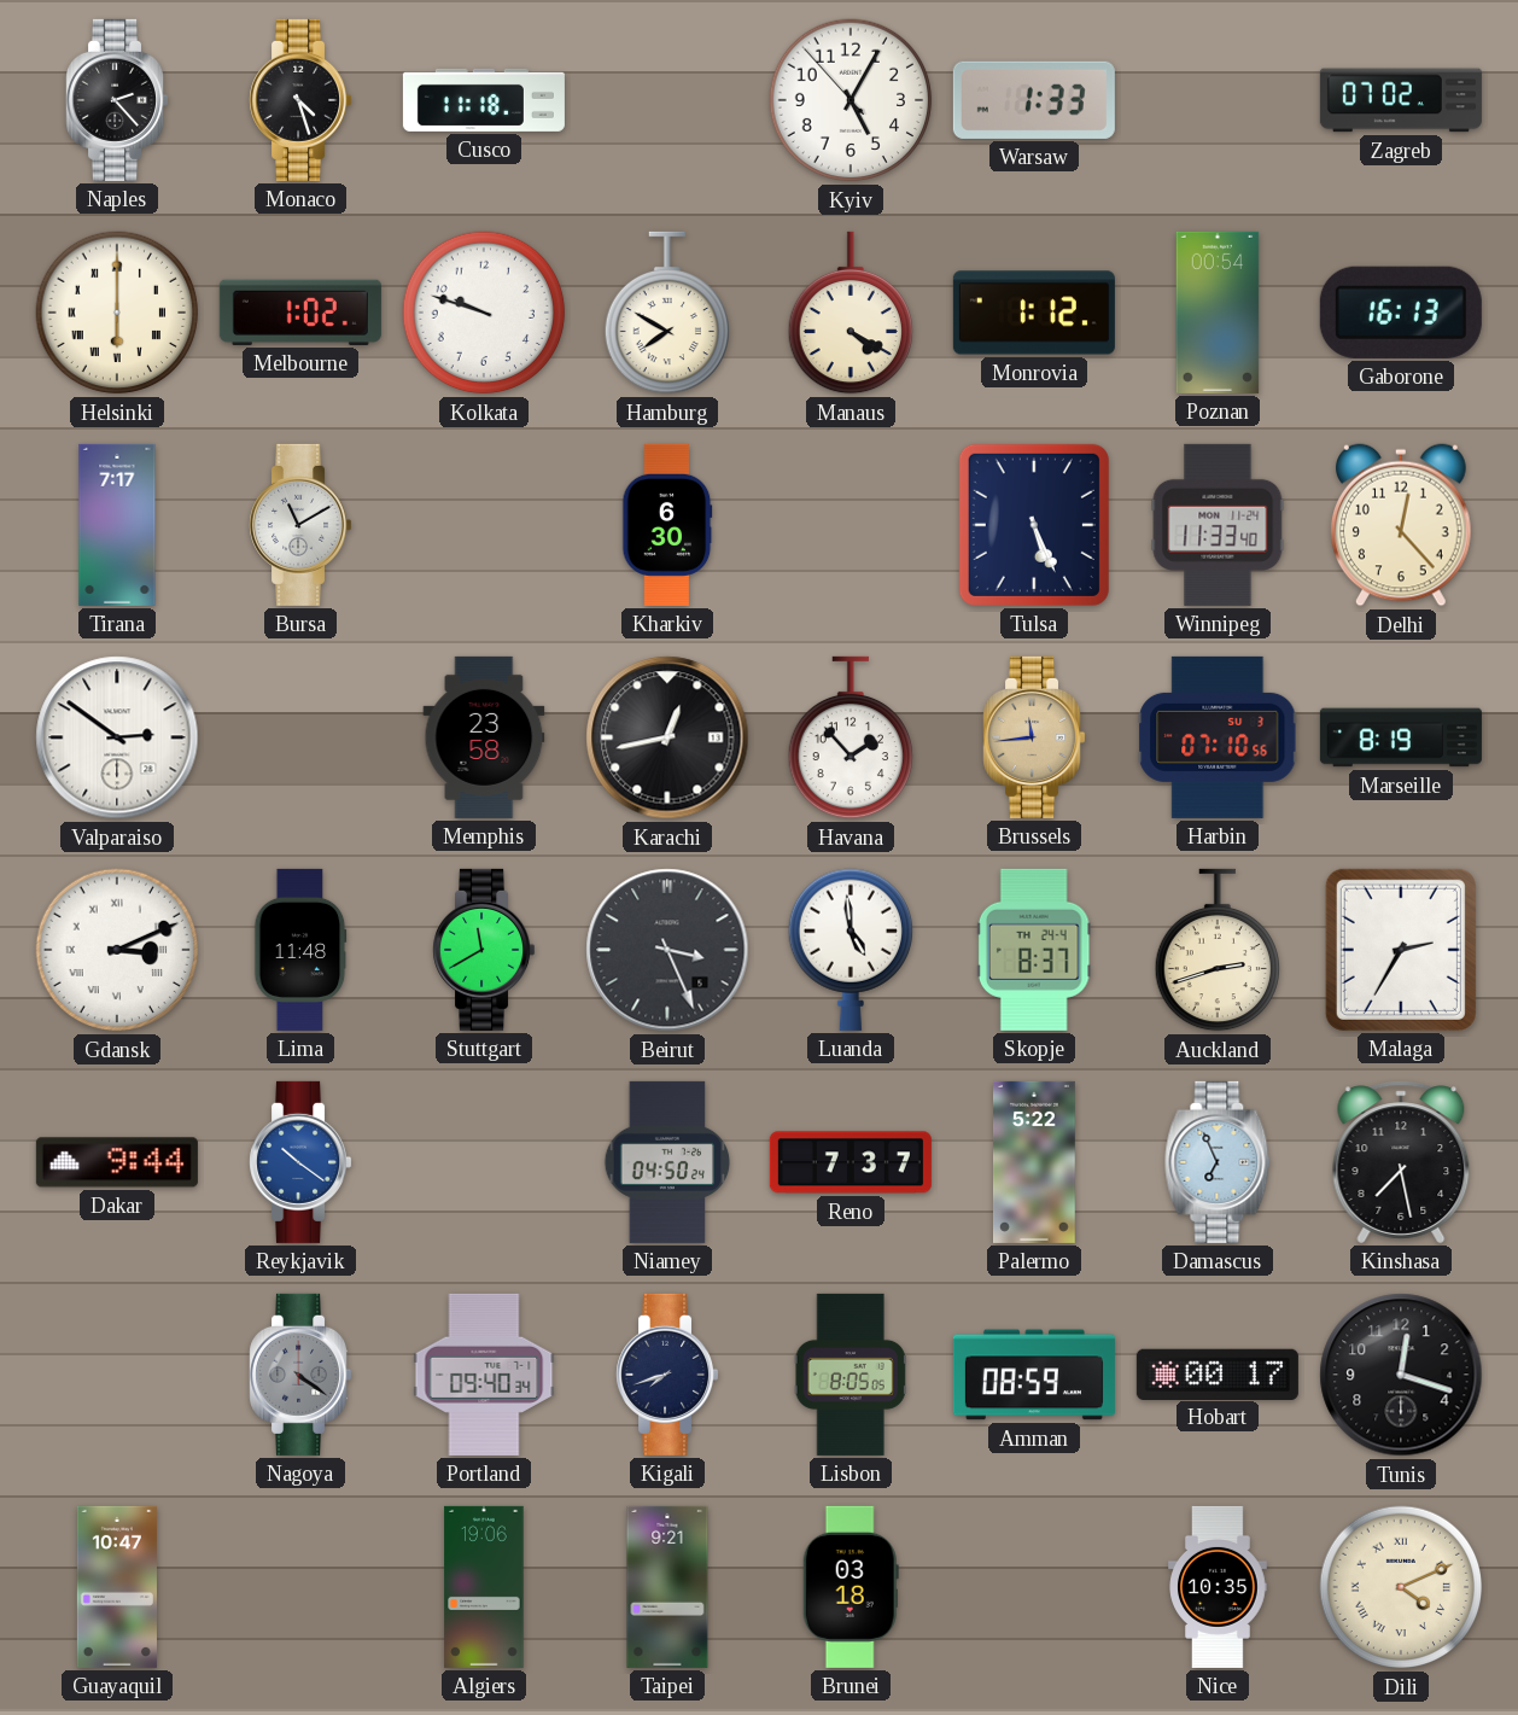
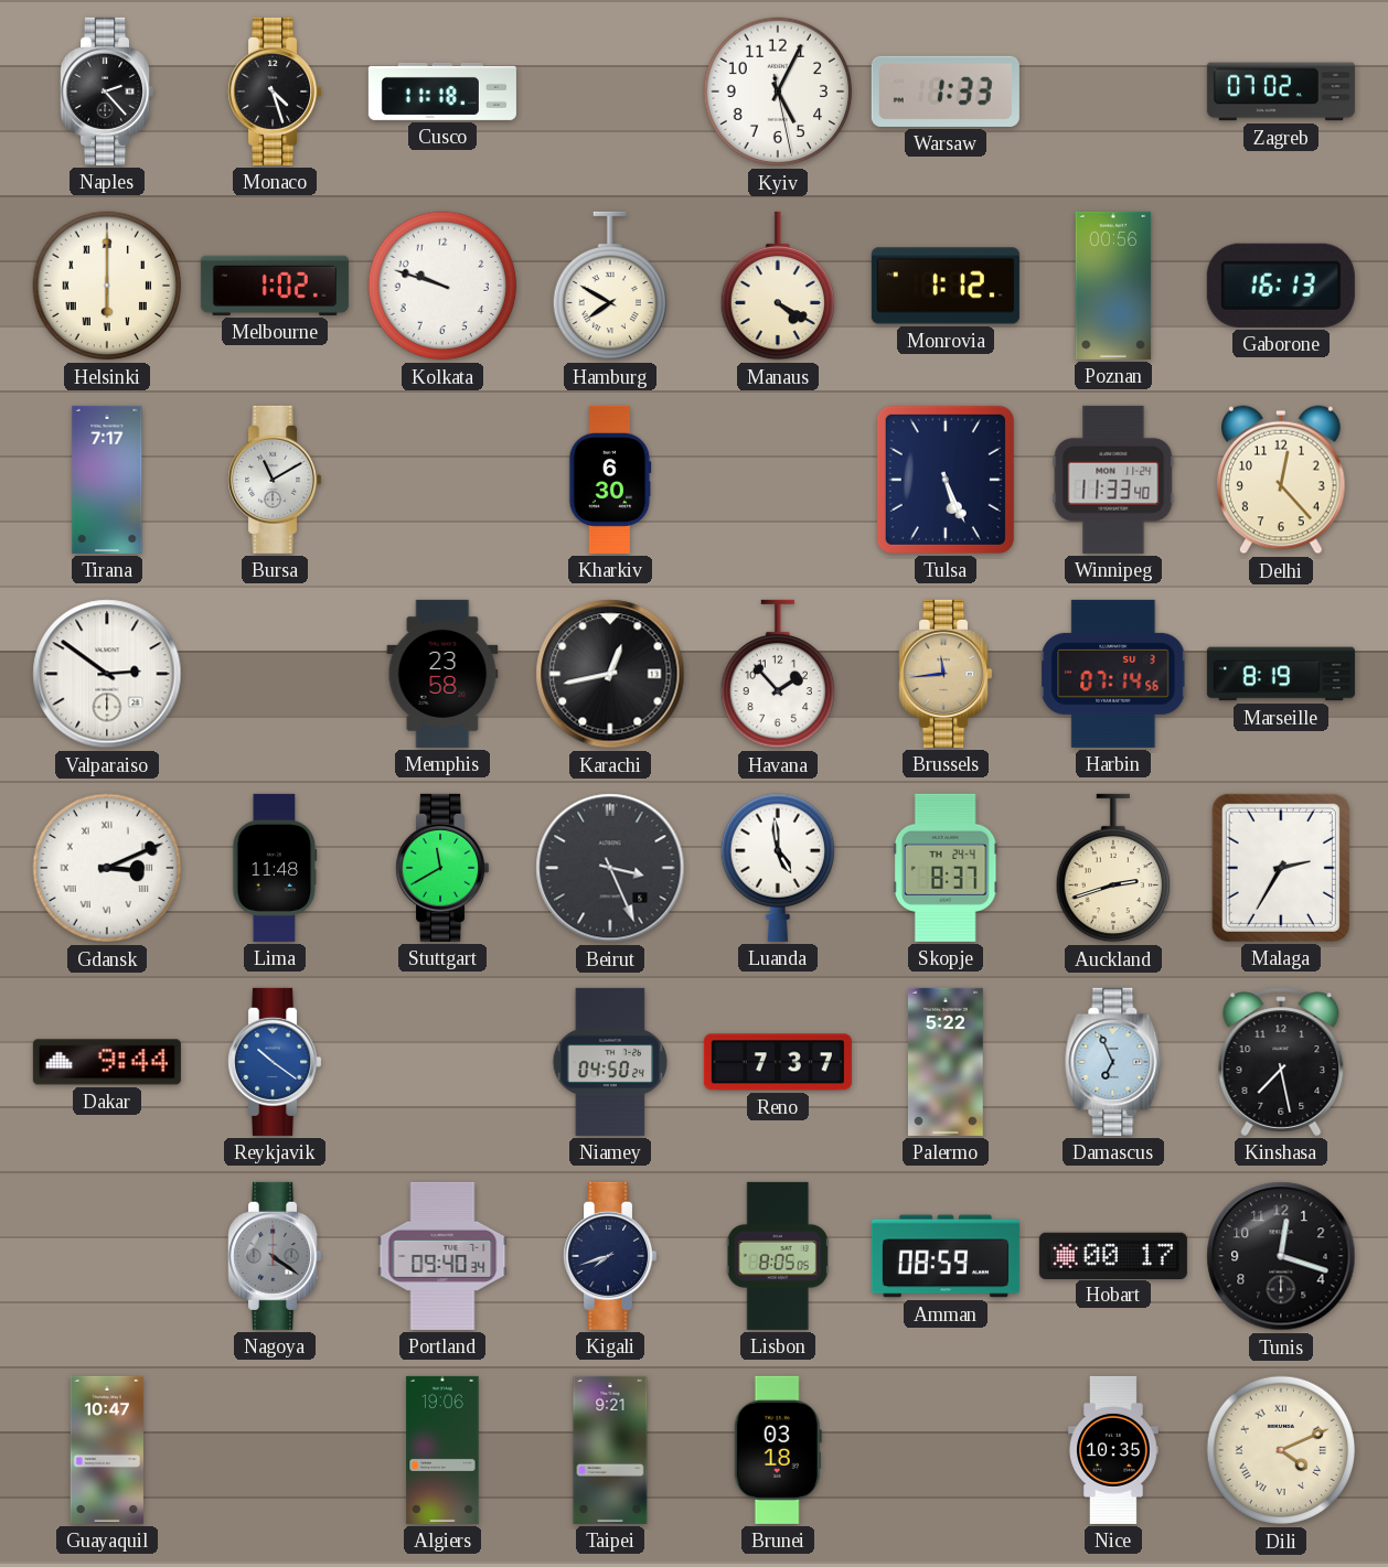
Kyiv: 5:04:53 -> 5:04:28
Poznan: 00:54 -> 00:56
Harbin: 07:10 -> 07:14
